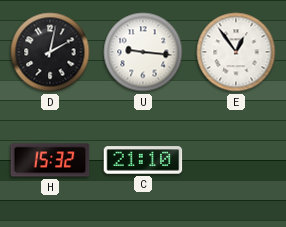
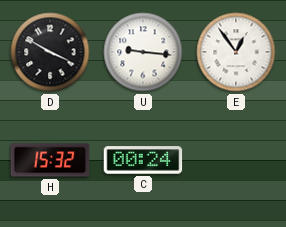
D: 2:02 -> 3:50
C: 21:10 -> 00:24
